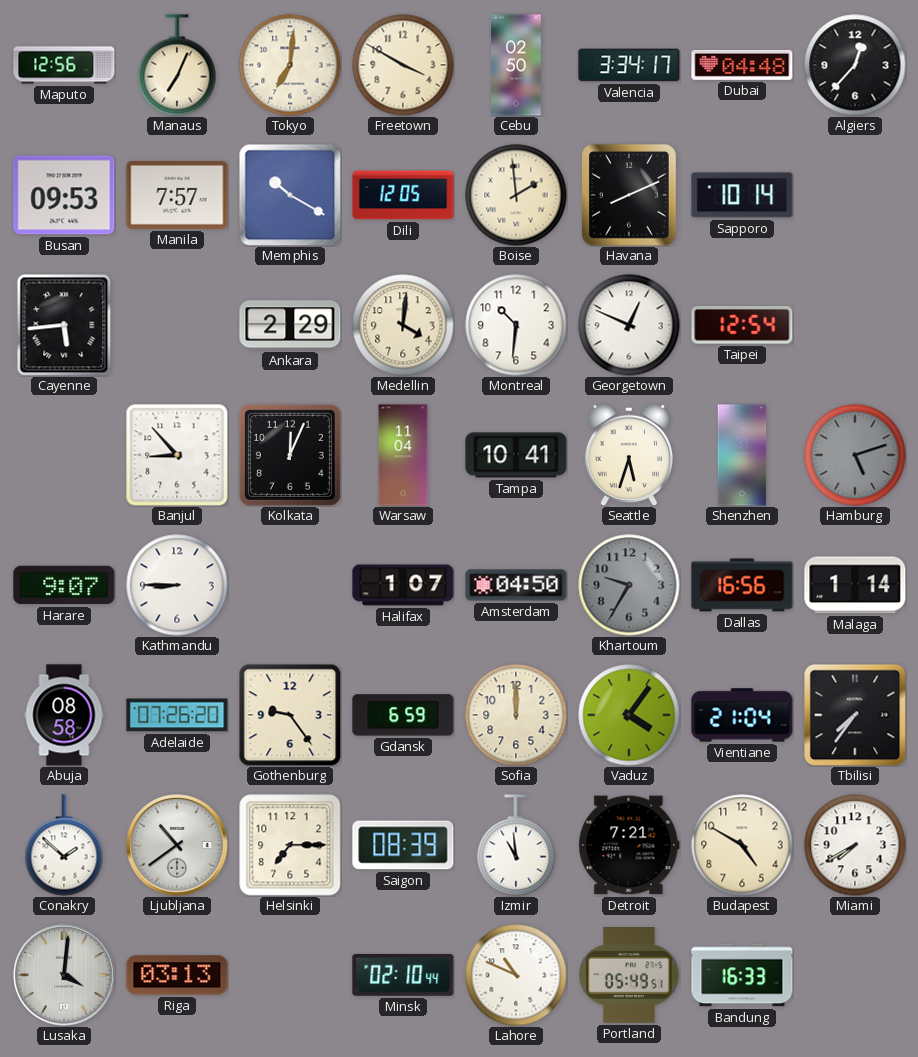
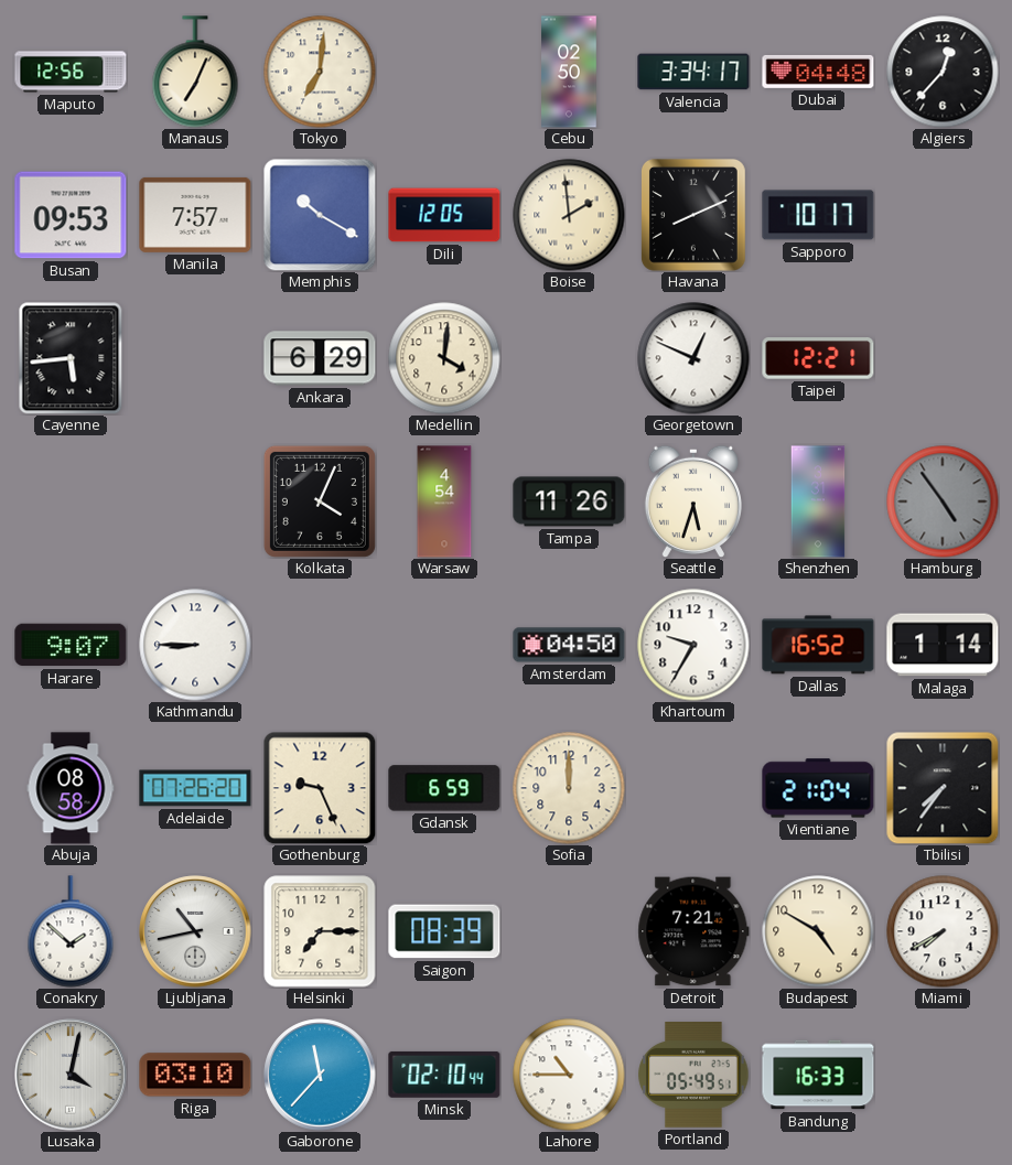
Freetown: 3:50 -> none
Sapporo: 10:14 -> 10:17
Ankara: 2:29 -> 6:29
Montreal: 10:31 -> none
Taipei: 12:54 -> 12:21
Banjul: 8:53 -> none
Kolkata: 12:04 -> 4:04
Warsaw: 11:04 -> 4:54
Tampa: 10:41 -> 11:26
Hamburg: 5:12 -> 4:54
Halifax: 1:07 -> none
Khartoum dial: grey -> white
Dallas: 16:56 -> 16:52
Gothenburg: 9:24 -> 9:26
Vaduz: 4:06 -> none
Ljubljana: 10:39 -> 10:43
Izmir: 10:59 -> none
Lusaka: 4:01 -> 4:02
Riga: 03:13 -> 03:10
Gaborone: none -> 11:37
Lahore: 10:49 -> 10:45
